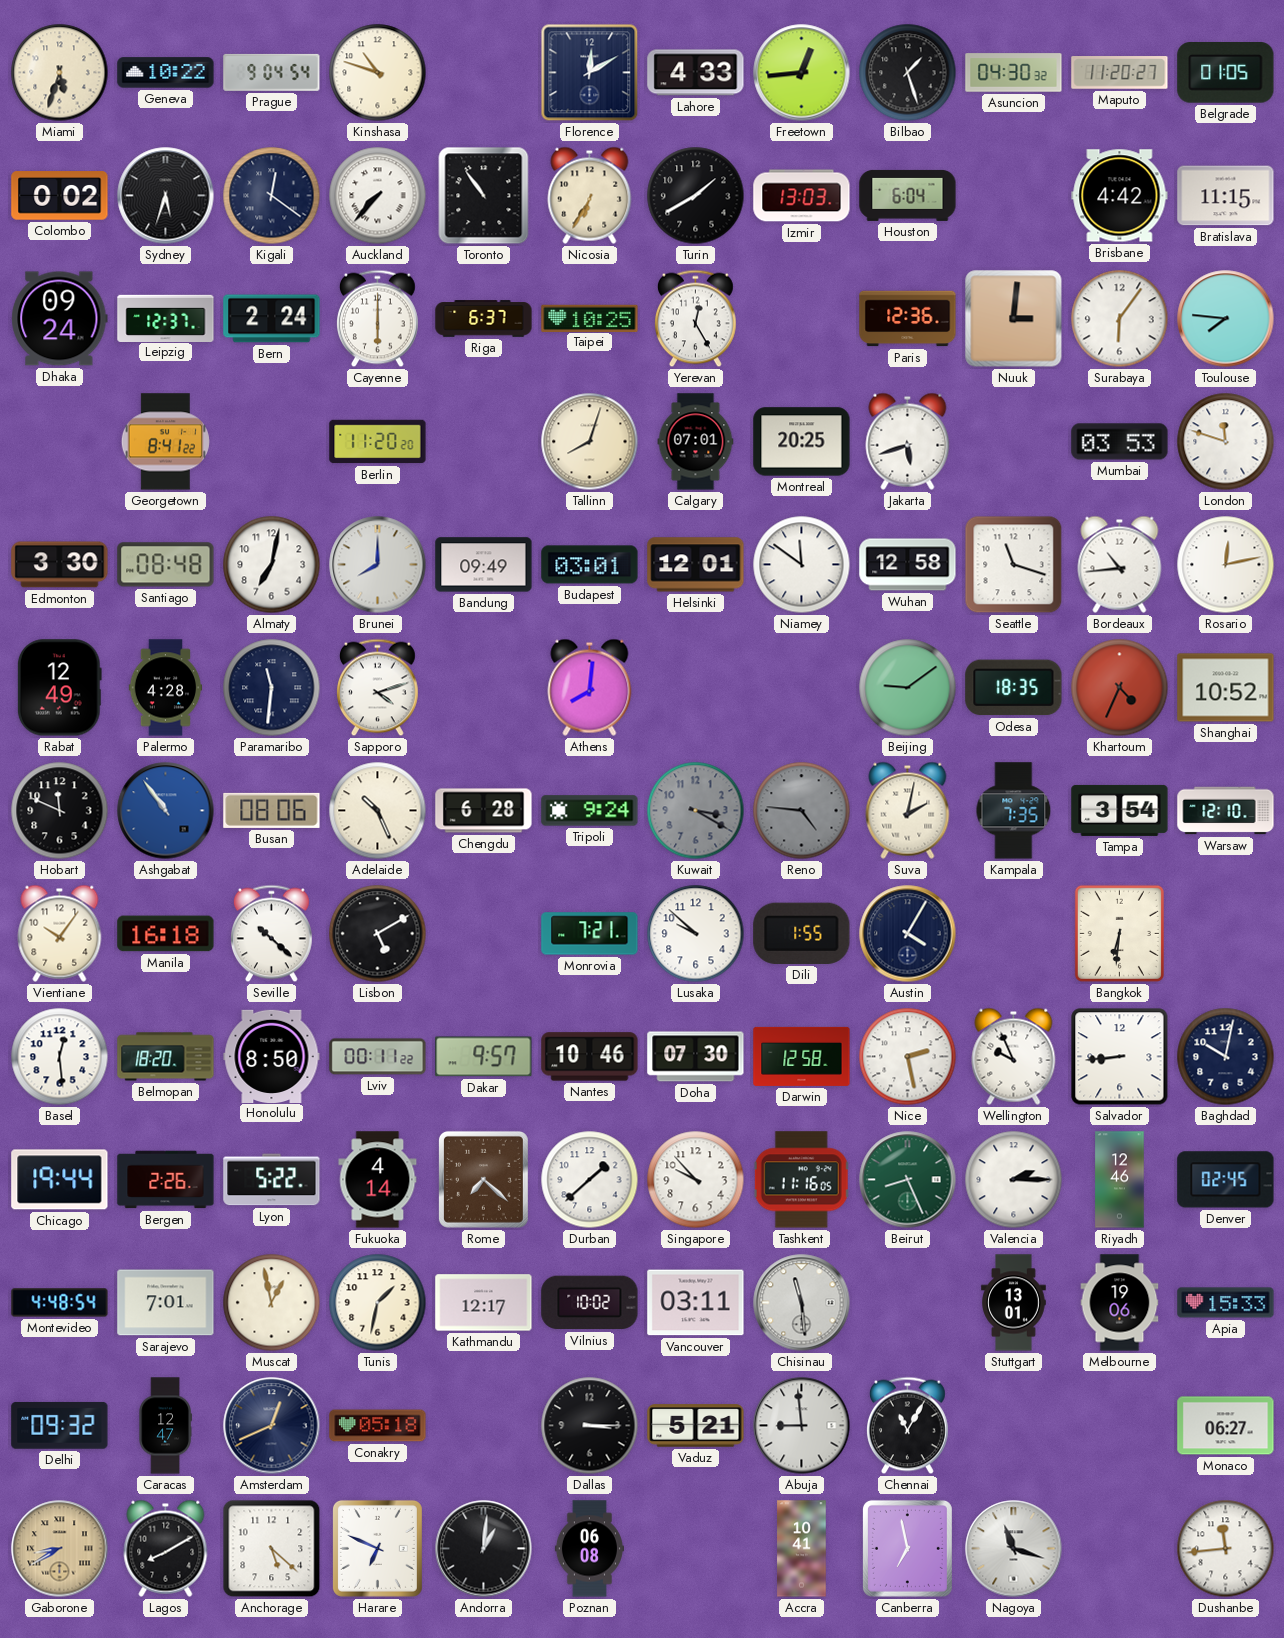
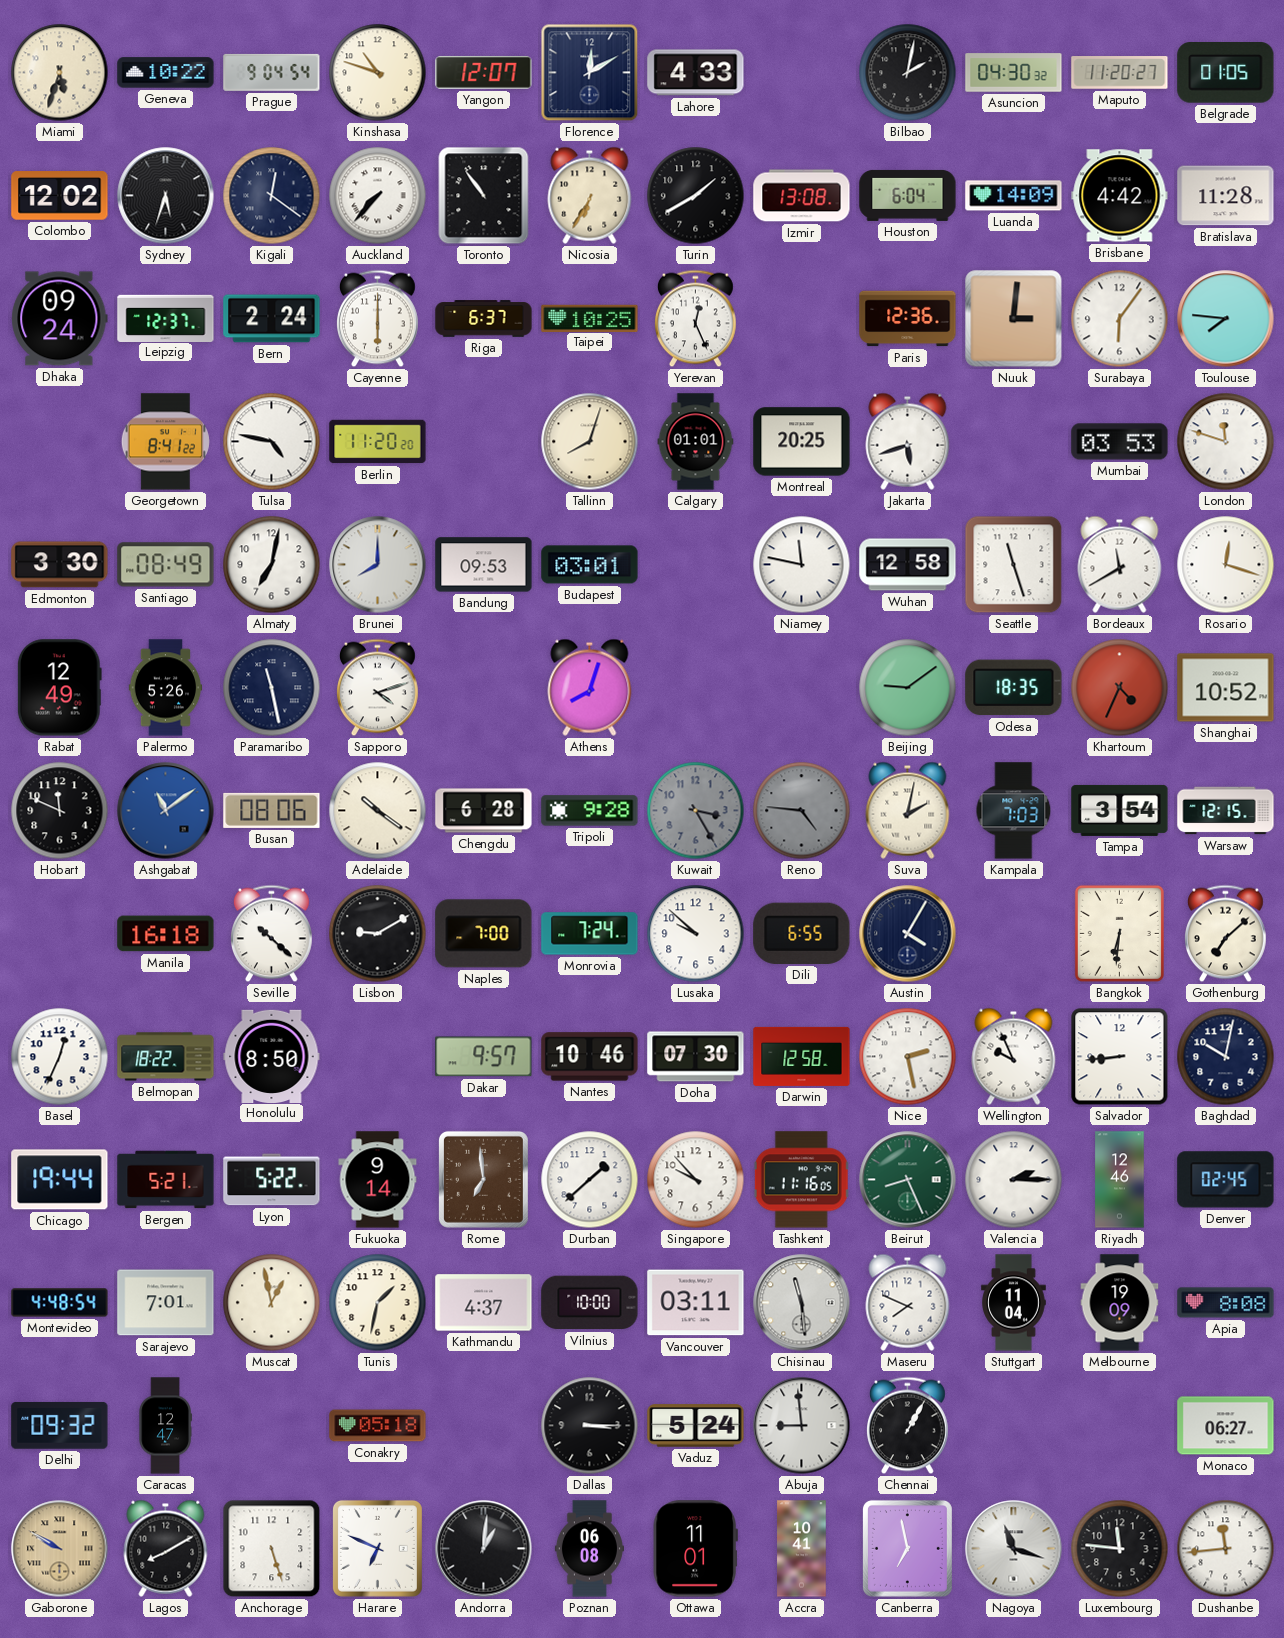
Yangon: none -> 12:07
Freetown: 12:44 -> none
Bilbao: 1:27 -> 2:02
Colombo: 0:02 -> 12:02
Izmir: 13:03 -> 13:08
Luanda: none -> 14:09
Bratislava: 11:15 -> 11:28
Yerevan: 12:25 -> 12:26
Tulsa: none -> 4:47
Calgary: 07:01 -> 01:01
Santiago: 08:48 -> 08:49
Bandung: 09:49 -> 09:53
Helsinki: 12:01 -> none
Niamey: 11:51 -> 11:47
Seattle: 11:18 -> 11:27
Bordeaux: 10:44 -> 11:40
Rosario: 12:13 -> 12:18
Palermo: 4:28 -> 5:26
Paramaribo: 11:31 -> 11:28
Athens: 8:01 -> 8:03
Ashgabat: 10:54 -> 11:09
Adelaide: 10:26 -> 10:21
Tripoli: 9:24 -> 9:28
Kuwait: 3:20 -> 3:25
Kampala: 7:35 -> 7:03
Warsaw: 12:10 -> 12:15
Vientiane: 10:06 -> none
Lisbon: 5:10 -> 9:10
Naples: none -> 7:00
Monrovia: 7:21 -> 7:24
Dili: 1:55 -> 6:55
Gothenburg: none -> 7:08
Basel: 12:29 -> 12:34
Belmopan: 18:20 -> 18:22
Lviv: 00:11 -> none
Bergen: 2:26 -> 5:21
Fukuoka: 4:14 -> 9:14
Rome: 7:22 -> 6:59
Kathmandu: 12:17 -> 4:37
Vilnius: 10:02 -> 10:00
Maseru: none -> 7:49
Stuttgart: 13:01 -> 11:04
Melbourne: 19:06 -> 19:09
Apia: 15:33 -> 8:08
Amsterdam: 12:41 -> none
Vaduz: 5:21 -> 5:24
Chennai: 11:05 -> 1:05
Gaborone: 8:40 -> 9:50
Anchorage: 5:22 -> 5:27
Ottawa: none -> 11:01
Luxembourg: none -> 11:46
